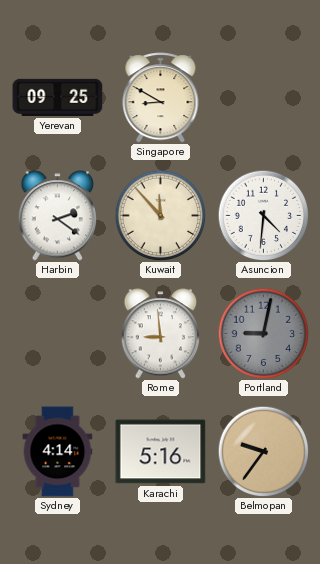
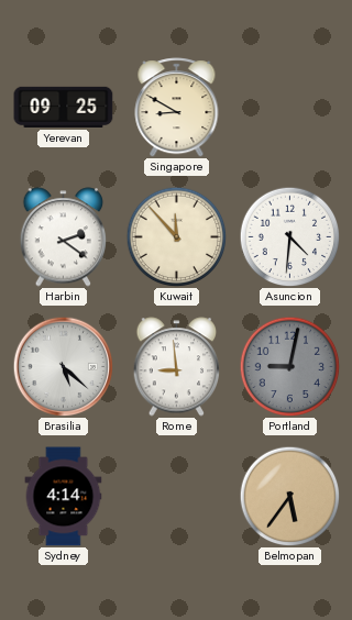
Brasilia: none -> 5:22
Karachi: 5:16 -> none
Belmopan: 9:36 -> 5:36
